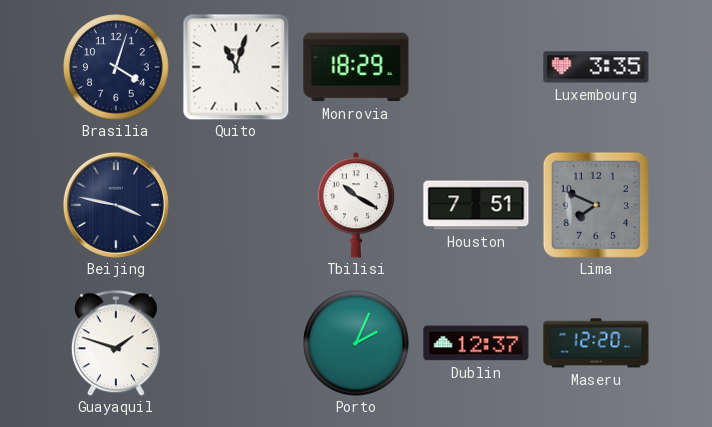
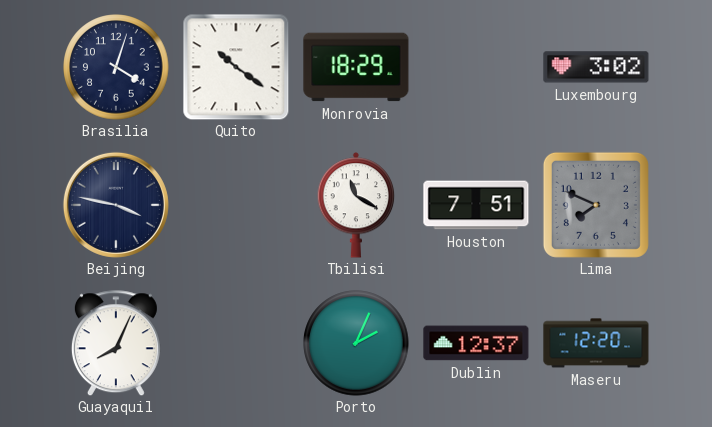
Quito: 11:03 -> 10:21
Luxembourg: 3:35 -> 3:02
Tbilisi: 10:20 -> 11:20
Guayaquil: 1:48 -> 8:04
